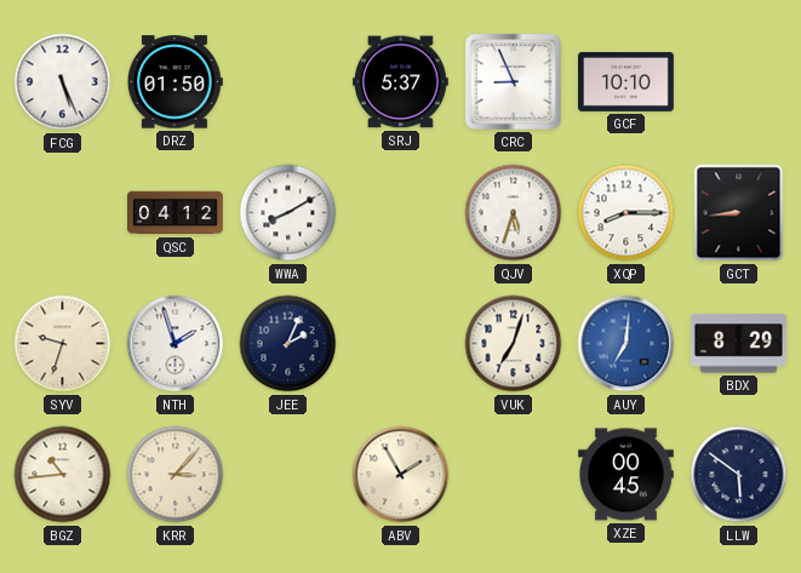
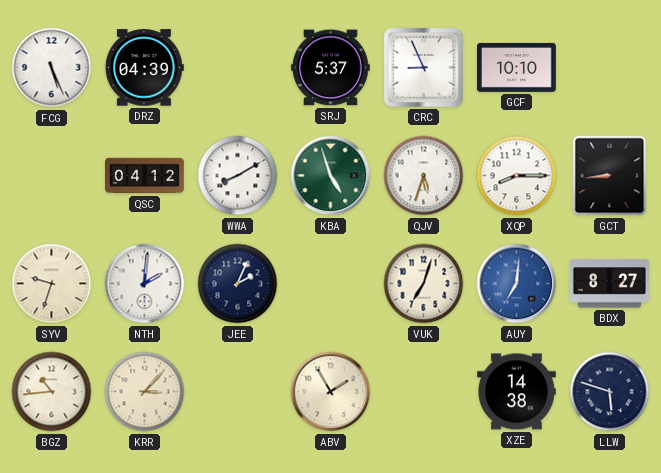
DRZ: 01:50 -> 04:39
KBA: none -> 4:57
NTH: 1:57 -> 2:01
BDX: 8:29 -> 8:27
XZE: 00:45 -> 14:38
LLW: 5:51 -> 5:48
